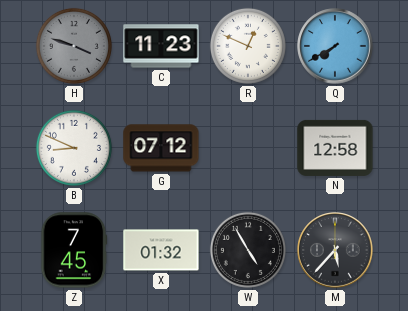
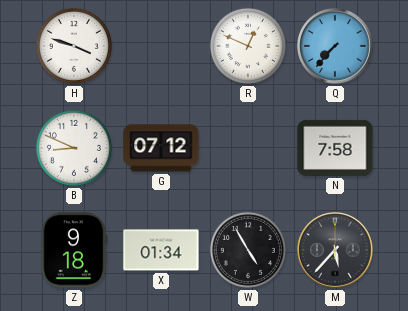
H dial: grey -> white
C: 11:23 -> none
Q: 7:40 -> 7:37
N: 12:58 -> 7:58
Z: 7:45 -> 9:18
X: 01:32 -> 01:34
